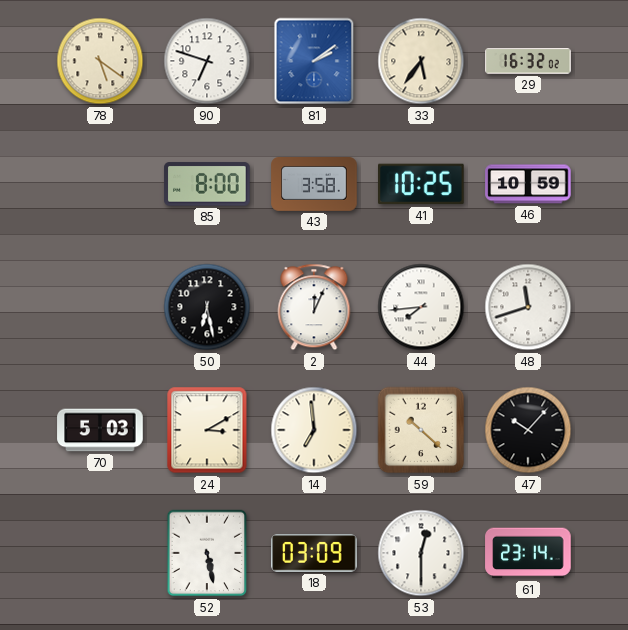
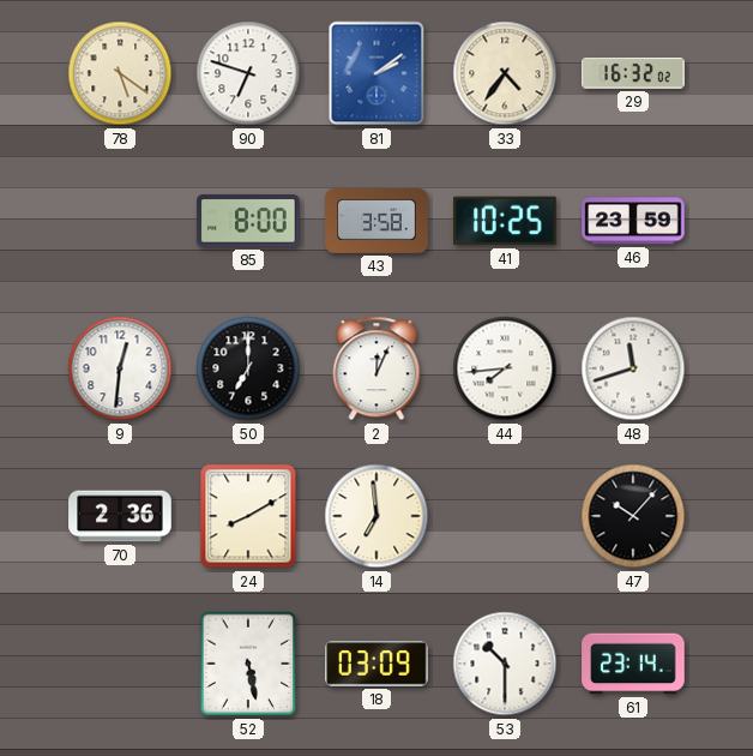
33: 5:36 -> 4:36
46: 10:59 -> 23:59
9: none -> 12:31
50: 6:28 -> 7:00
70: 5:03 -> 2:36
24: 3:10 -> 8:10
59: 10:22 -> none
53: 12:30 -> 10:30
